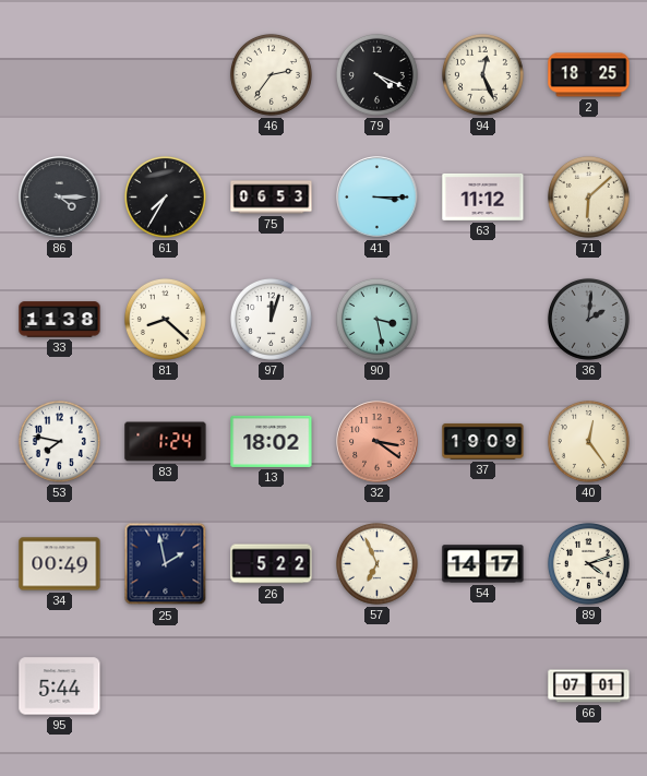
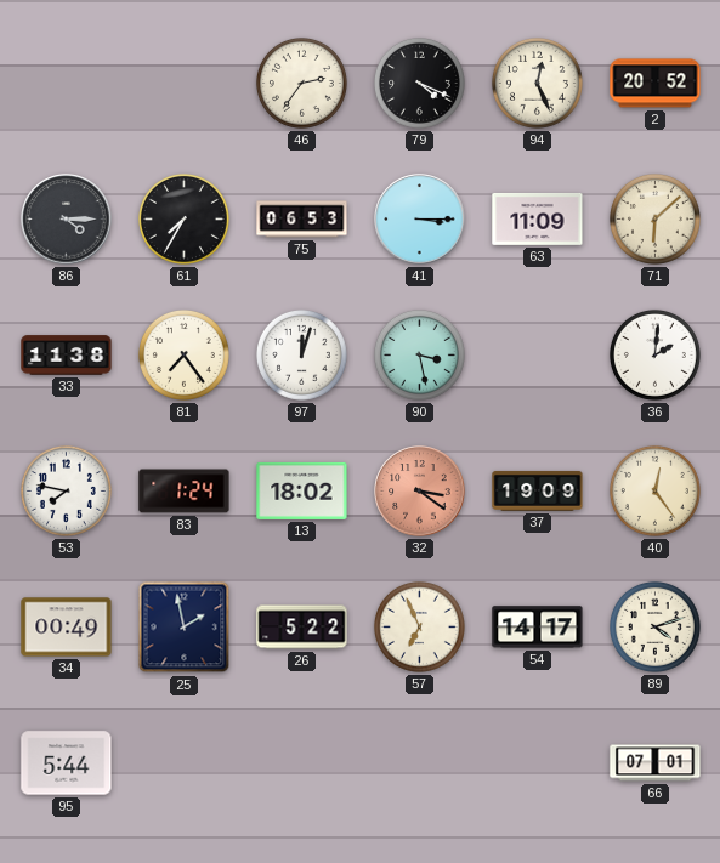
2: 18:25 -> 20:52
63: 11:12 -> 11:09
81: 8:22 -> 7:24
36 dial: grey -> white
